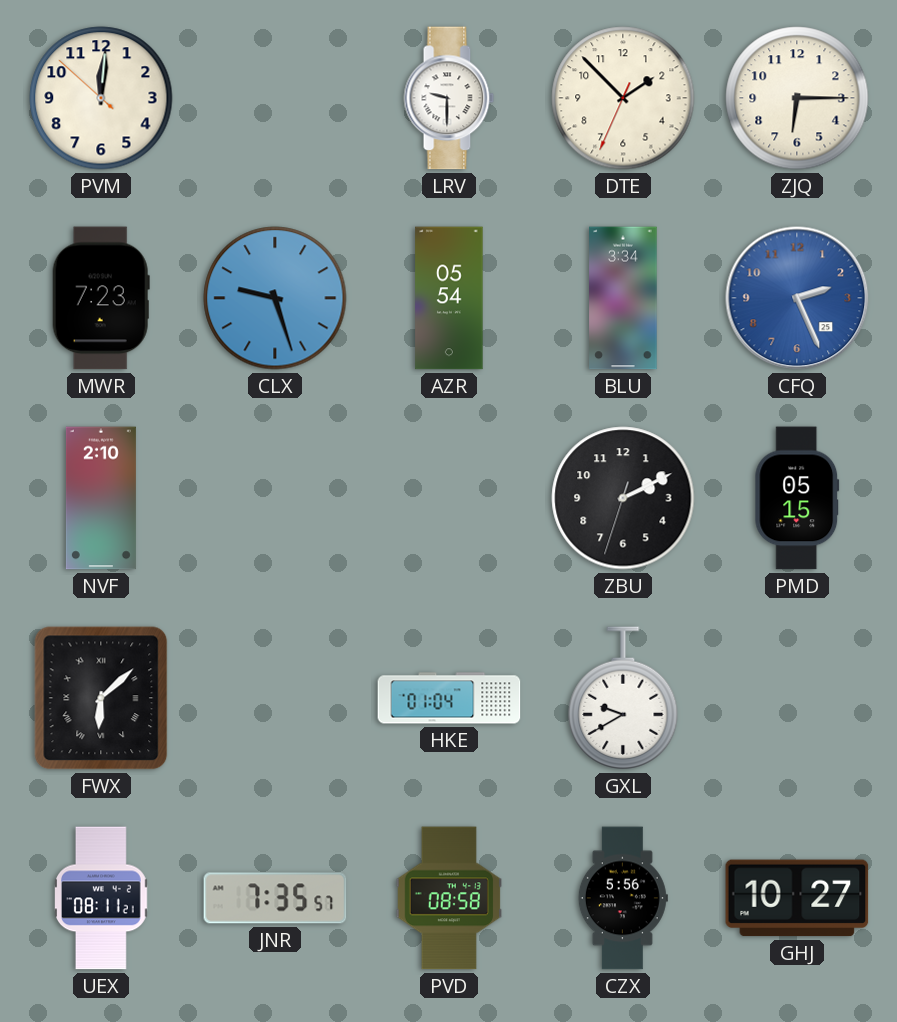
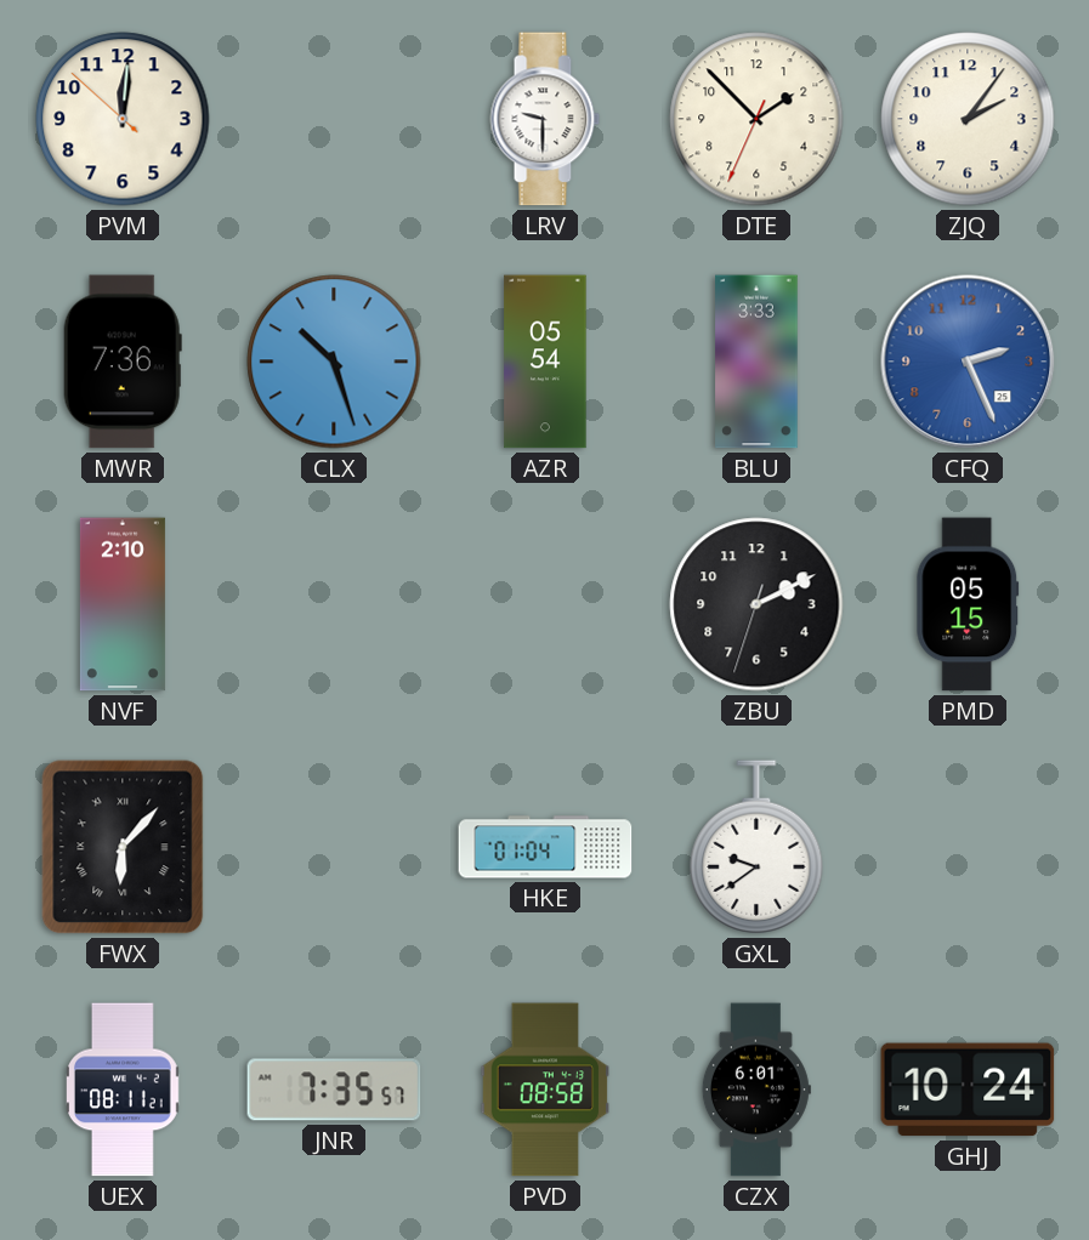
ZJQ: 6:15 -> 2:06
MWR: 7:23 -> 7:36
CLX: 9:27 -> 10:27
BLU: 3:34 -> 3:33
FWX: 6:08 -> 6:07
GXL: 9:40 -> 9:39
CZX: 5:56 -> 6:01
GHJ: 10:27 -> 10:24
